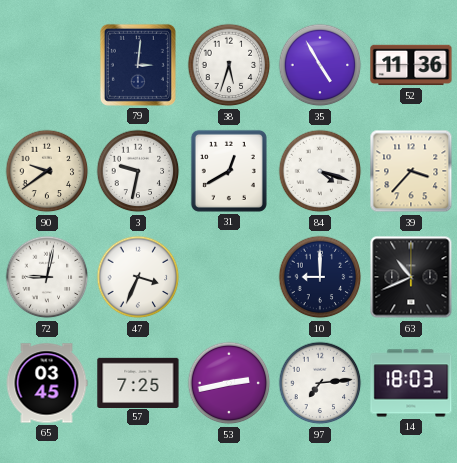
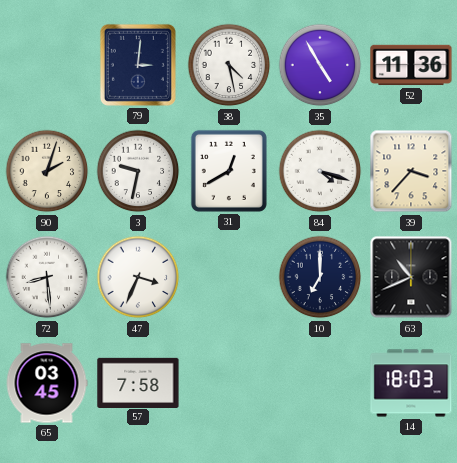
38: 5:33 -> 4:28
90: 9:39 -> 2:03
72: 9:02 -> 8:29
10: 9:00 -> 7:00
57: 7:25 -> 7:58
53: 2:43 -> none
97: 7:14 -> none
